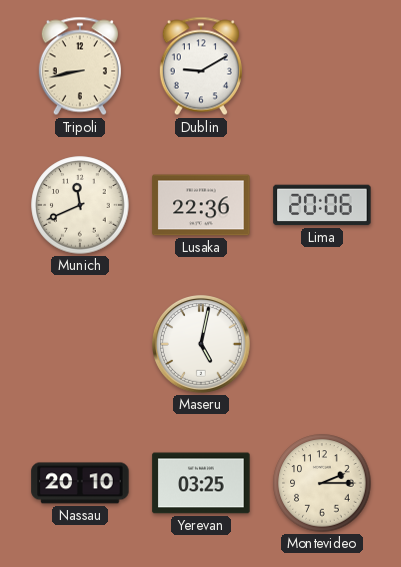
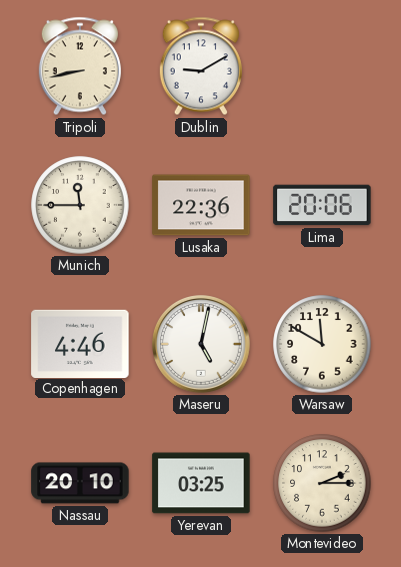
Munich: 11:41 -> 11:45
Copenhagen: none -> 4:46
Warsaw: none -> 11:50
